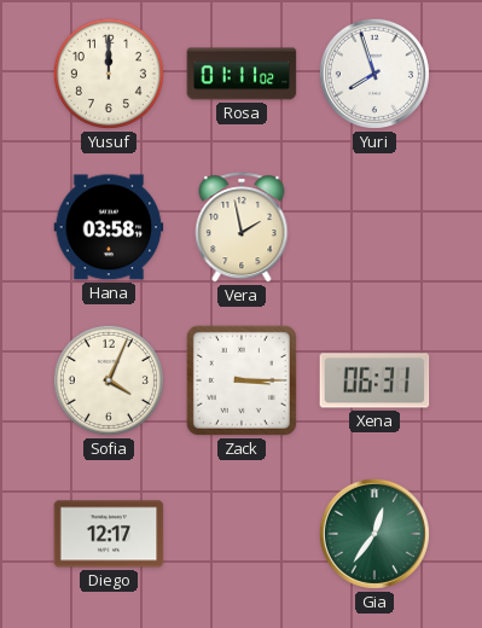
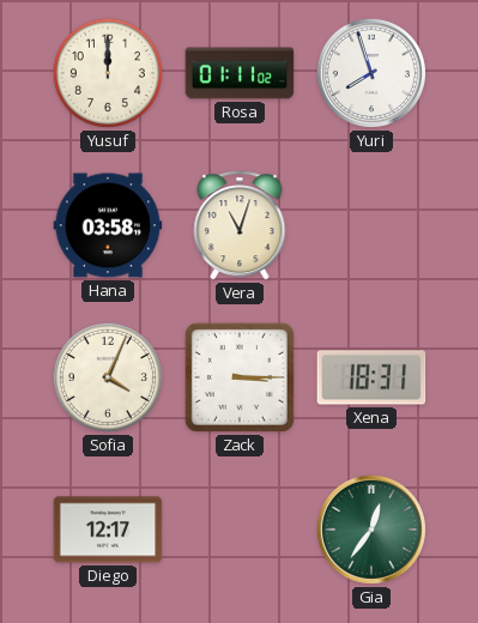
Vera: 1:58 -> 11:03
Xena: 06:31 -> 18:31
